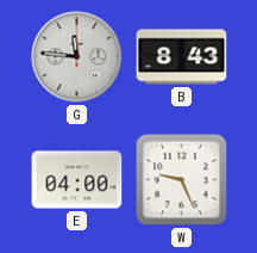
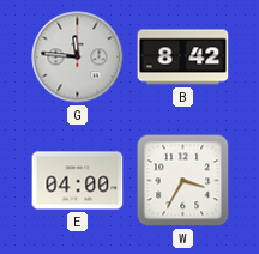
B: 8:43 -> 8:42
W: 9:26 -> 3:35
